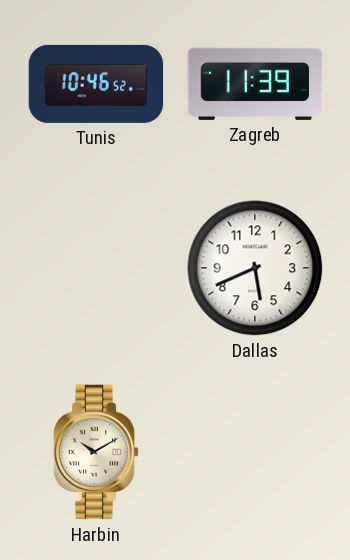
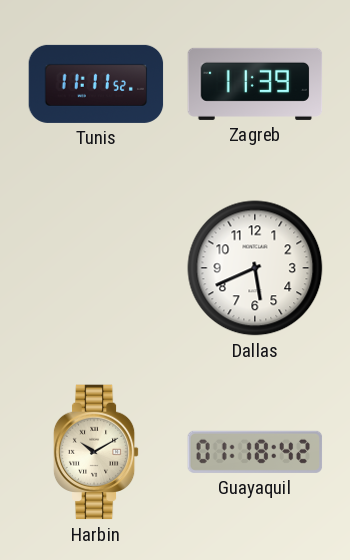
Tunis: 10:46 -> 11:11
Guayaquil: none -> 01:18
